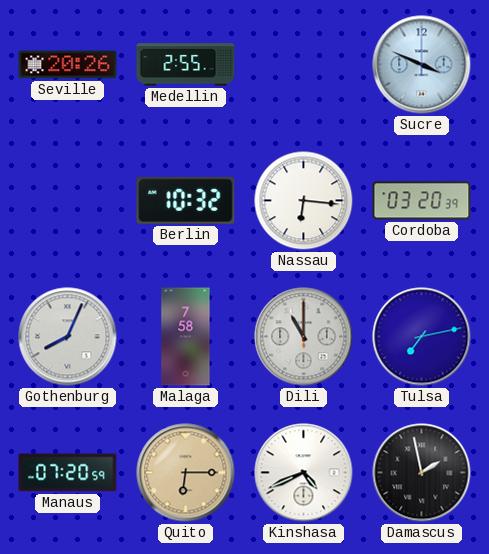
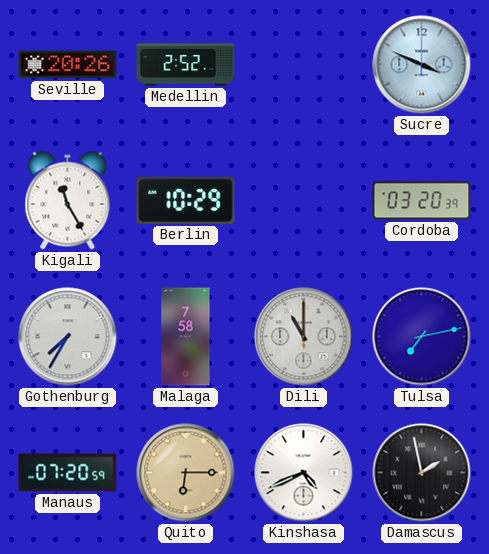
Medellin: 2:55 -> 2:52
Kigali: none -> 11:25
Berlin: 10:32 -> 10:29
Nassau: 6:16 -> none
Gothenburg: 8:04 -> 7:35
